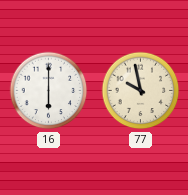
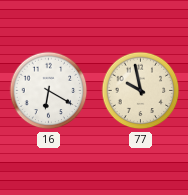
16: 6:00 -> 6:20
